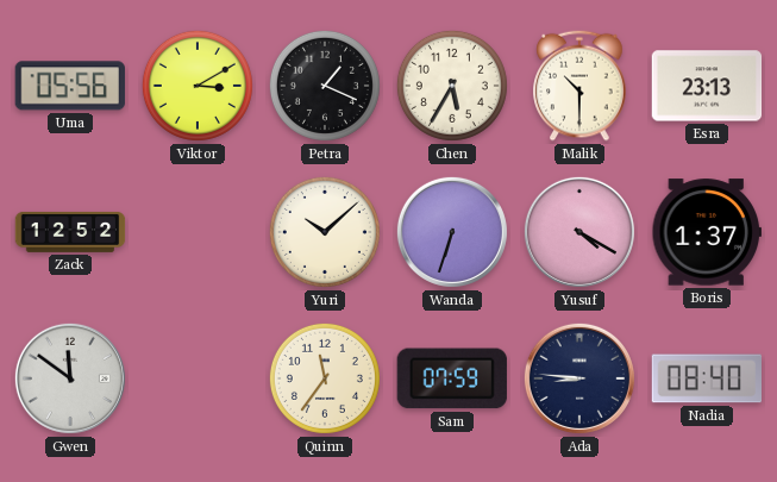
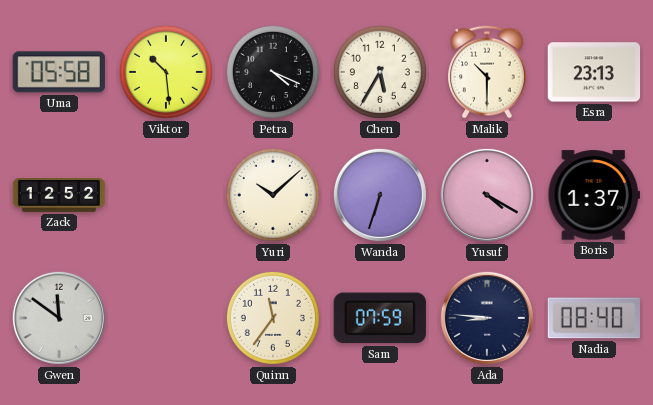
Uma: 05:56 -> 05:58
Viktor: 3:10 -> 10:29
Petra: 1:19 -> 4:19
